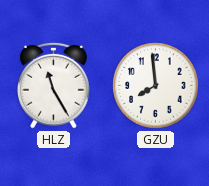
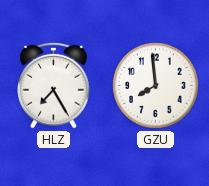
HLZ: 11:25 -> 7:25
